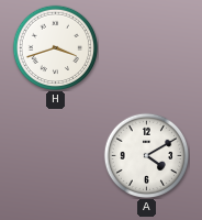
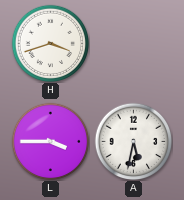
L: none -> 3:45
A: 4:10 -> 5:32
